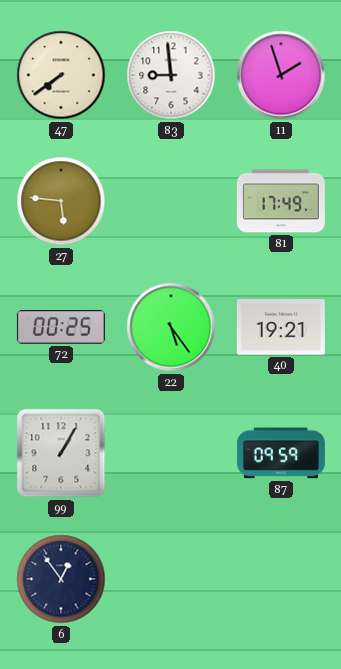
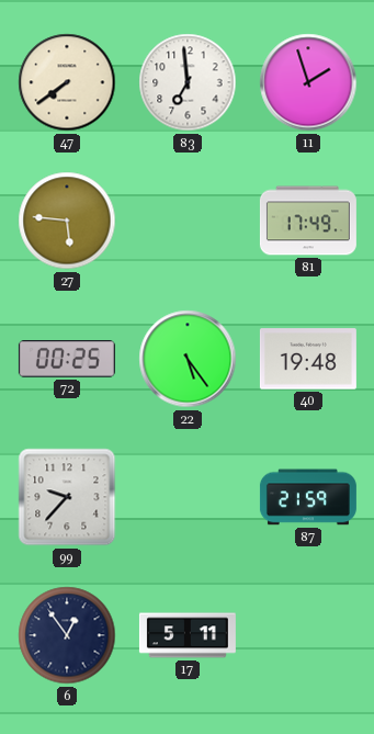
83: 8:59 -> 6:59
40: 19:21 -> 19:48
99: 1:05 -> 9:37
87: 09:59 -> 21:59
17: none -> 5:11
